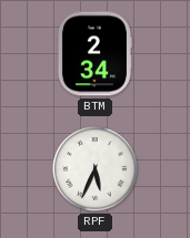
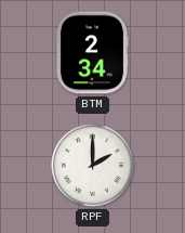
RPF: 5:34 -> 2:00
